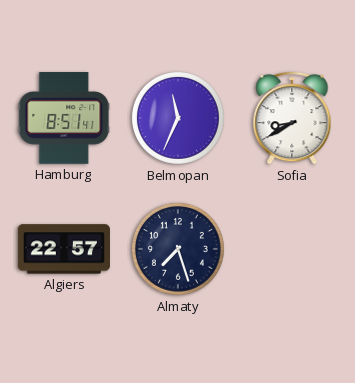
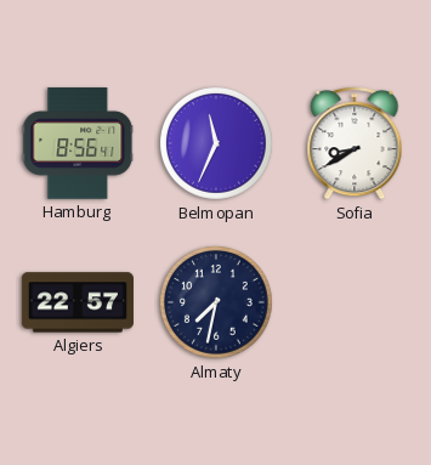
Hamburg: 8:51 -> 8:56
Almaty: 7:27 -> 7:32
